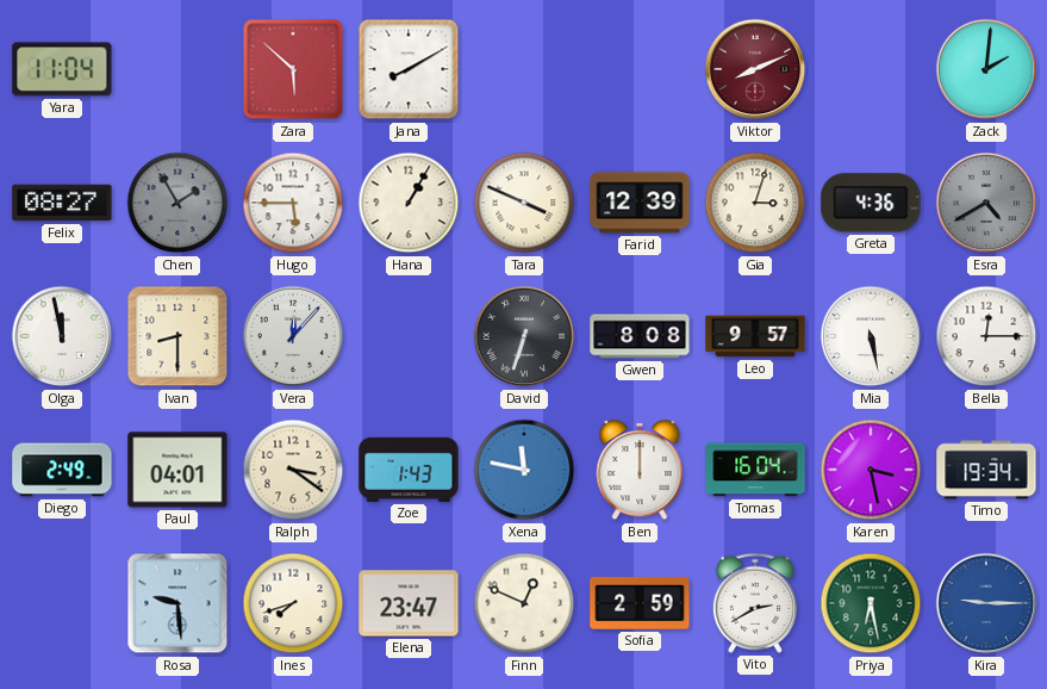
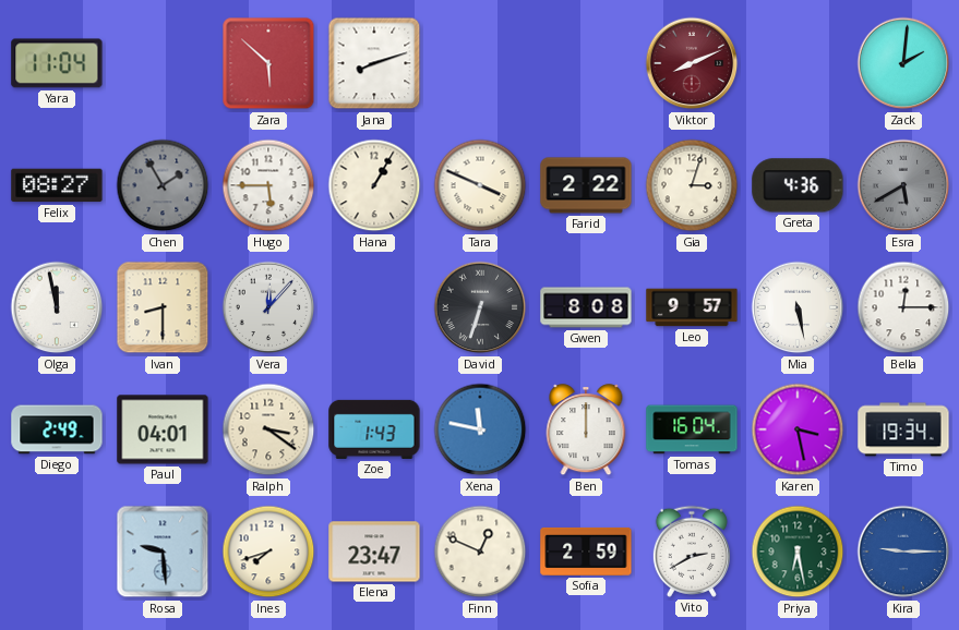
Jana: 8:10 -> 8:12
Farid: 12:39 -> 2:22
Esra: 4:40 -> 5:40
